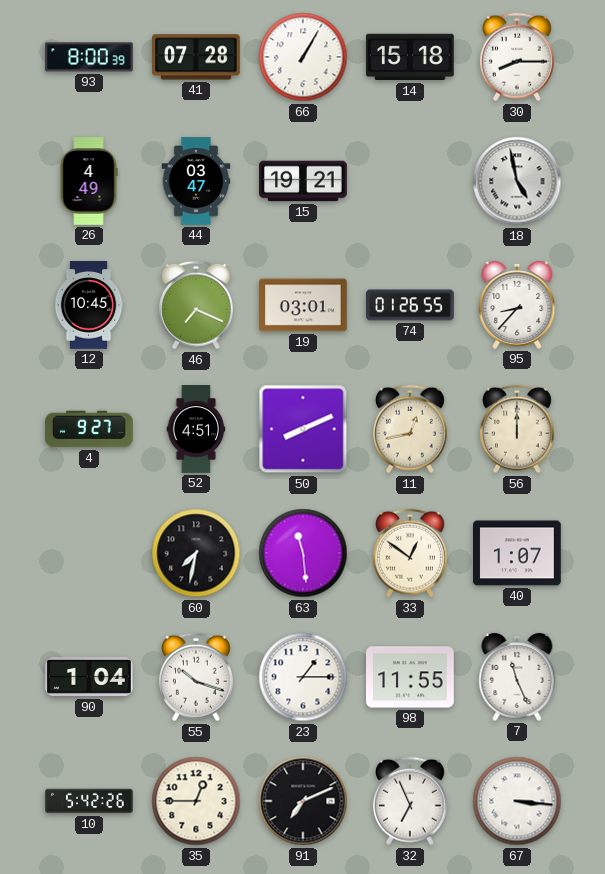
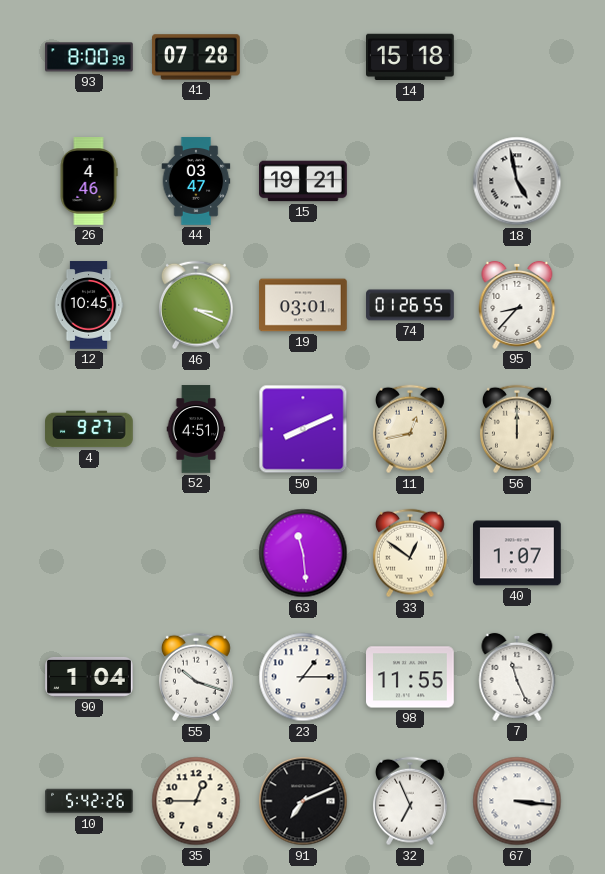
66: 1:05 -> none
30: 8:15 -> none
26: 4:49 -> 4:46
46: 7:19 -> 3:19
60: 7:32 -> none
